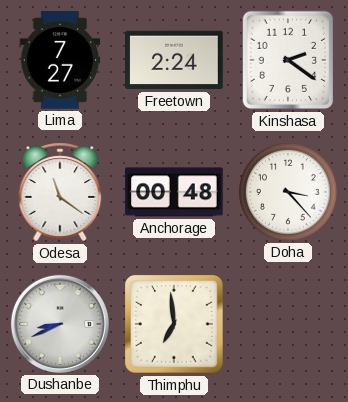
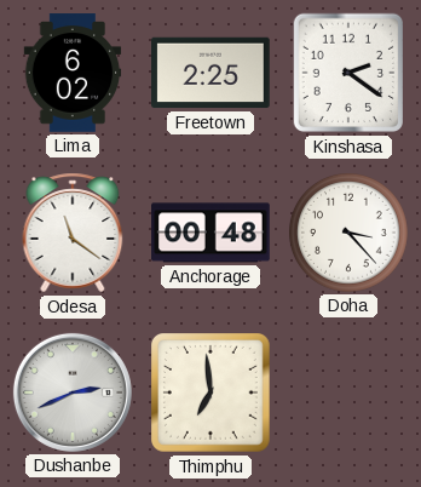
Lima: 7:27 -> 6:02
Freetown: 2:24 -> 2:25
Dushanbe: 8:41 -> 2:41
